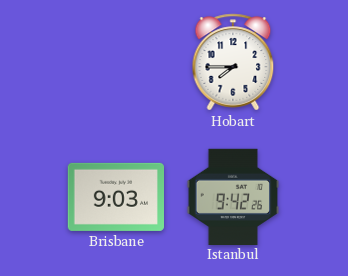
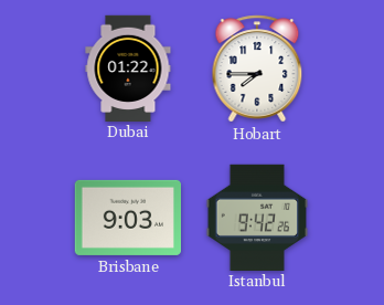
Dubai: none -> 01:22
